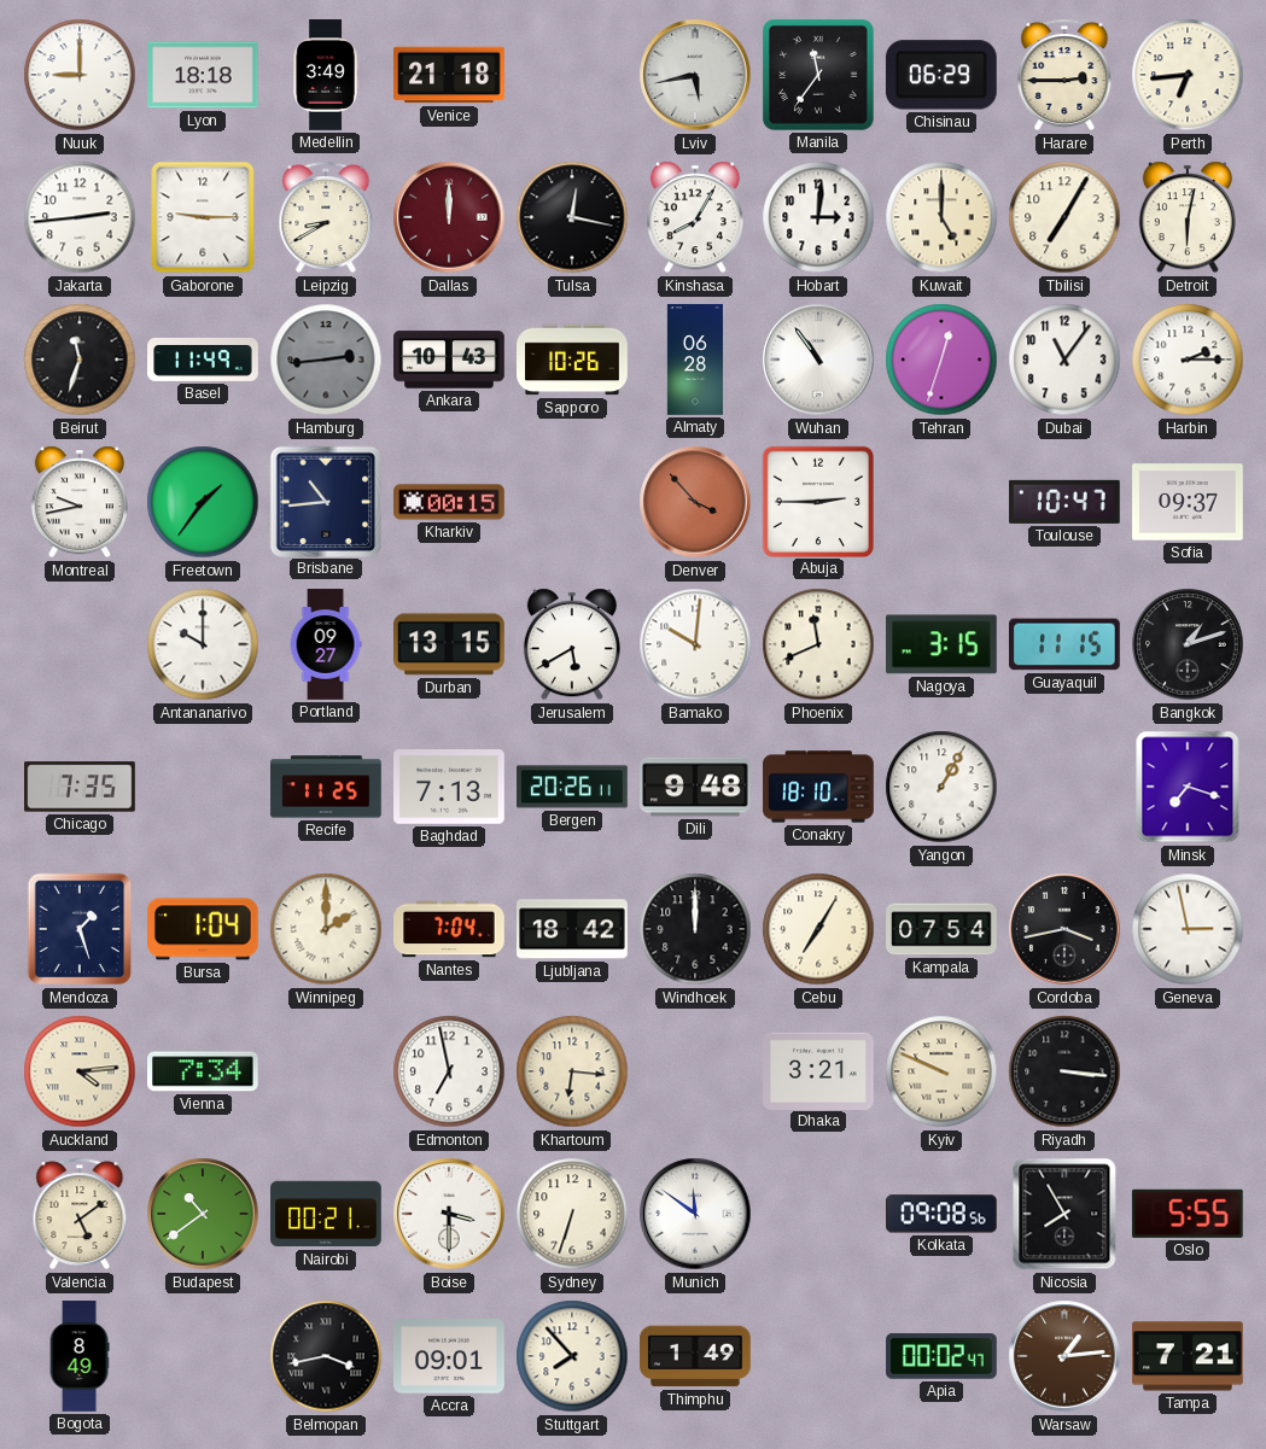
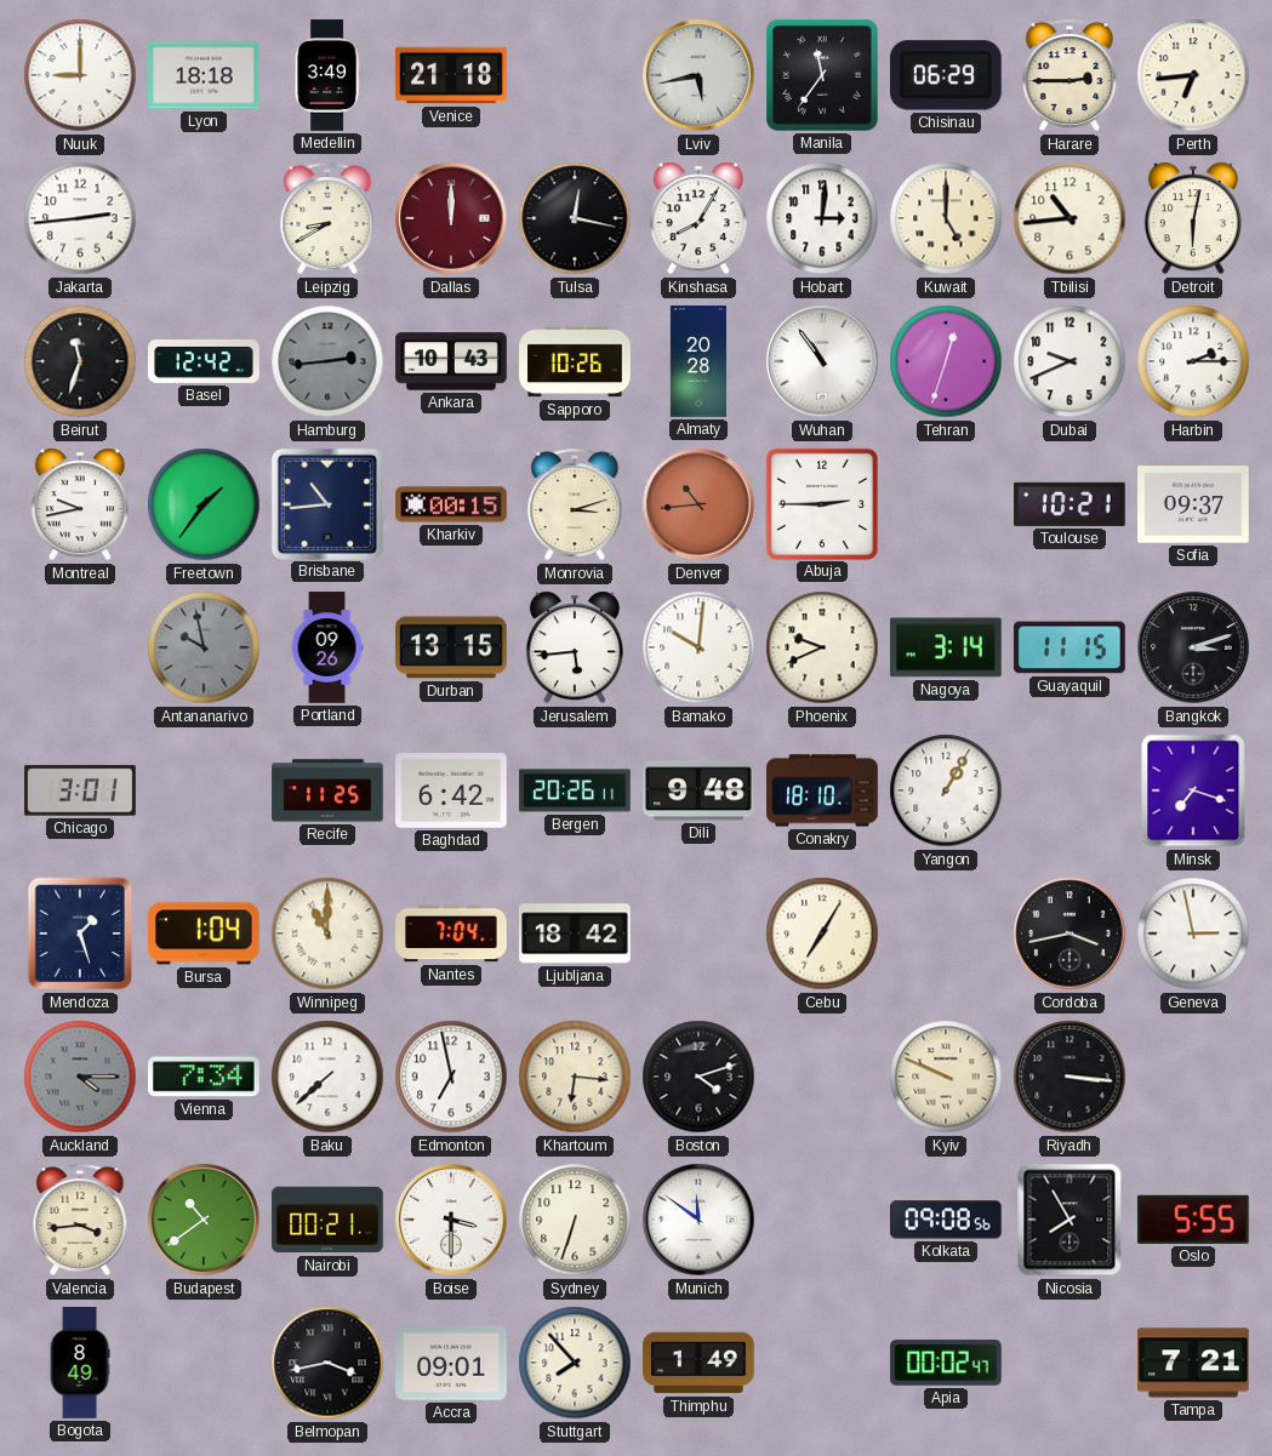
Gaborone: 9:15 -> none
Tbilisi: 7:05 -> 10:44
Basel: 11:49 -> 12:42
Almaty: 06:28 -> 20:28
Dubai: 11:06 -> 9:41
Monrovia: none -> 3:12
Denver: 3:53 -> 10:44
Toulouse: 10:47 -> 10:21
Antananarivo: 10:00 -> 9:58
Antananarivo dial: white -> grey
Portland: 09:27 -> 09:26
Jerusalem: 5:40 -> 5:44
Phoenix: 11:41 -> 9:41
Nagoya: 3:15 -> 3:14
Bangkok: 1:12 -> 3:12
Chicago: 7:35 -> 3:01
Baghdad: 7:13 -> 6:42
Winnipeg: 2:00 -> 11:00
Windhoek: 12:00 -> none
Kampala: 07:54 -> none
Auckland: 4:14 -> 4:15
Auckland dial: cream -> grey
Baku: none -> 7:38
Boston: none -> 4:12
Dhaka: 3:21 -> none
Valencia: 5:09 -> 3:44
Warsaw: 1:14 -> none
